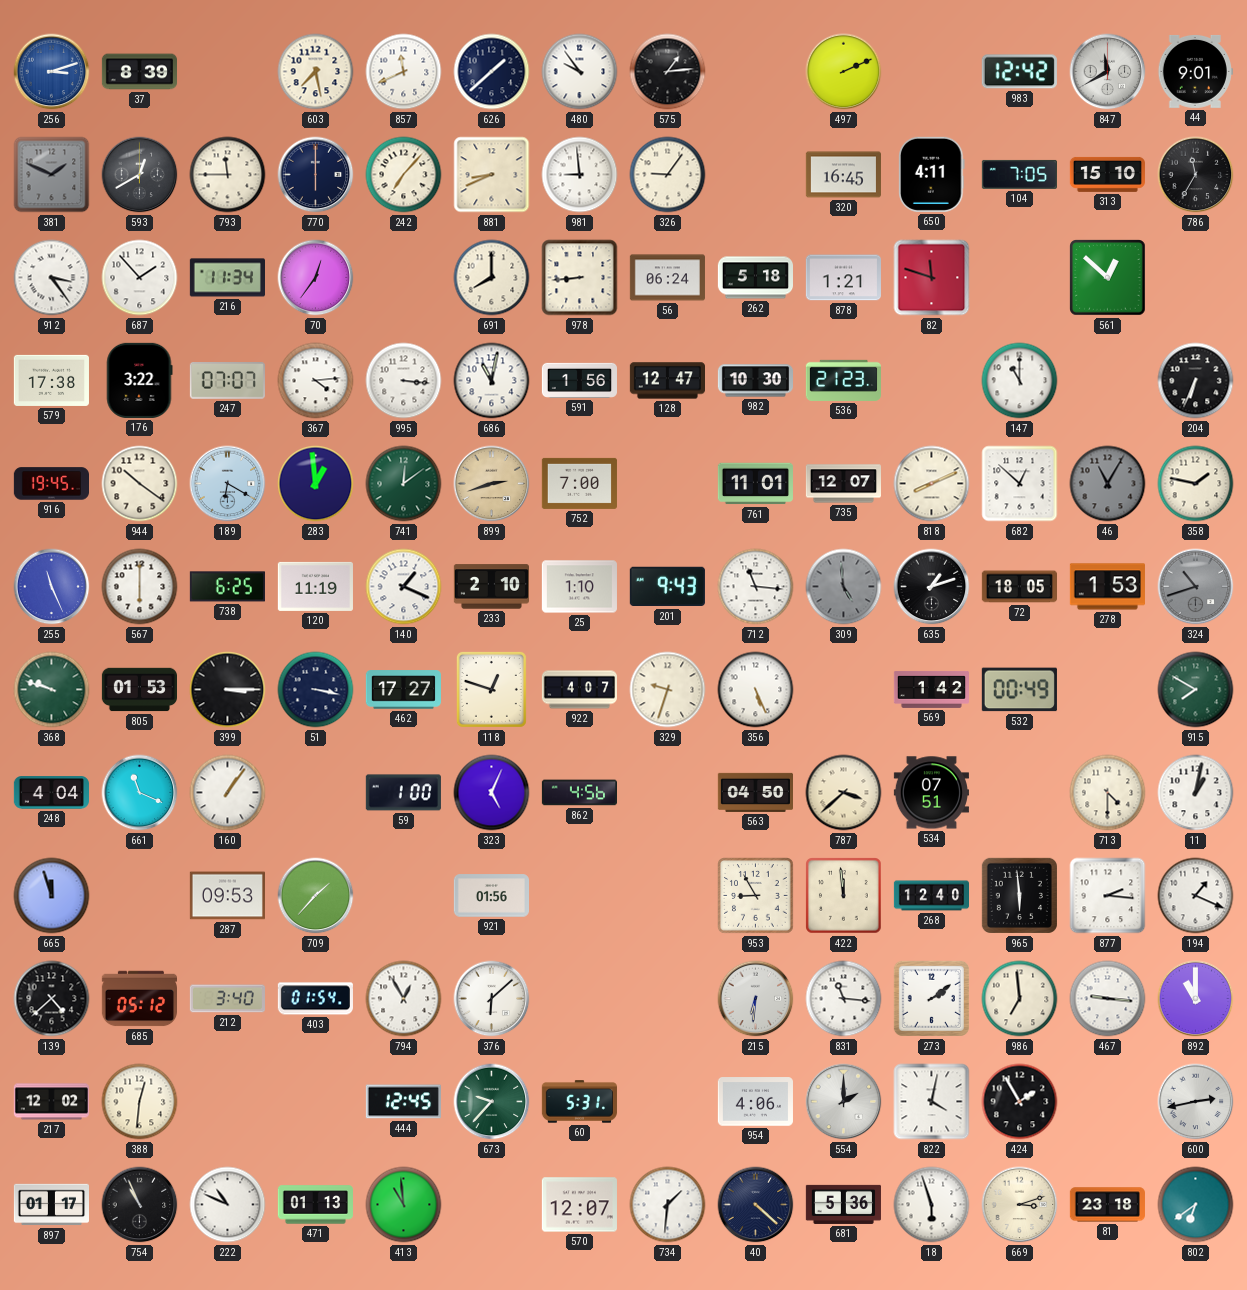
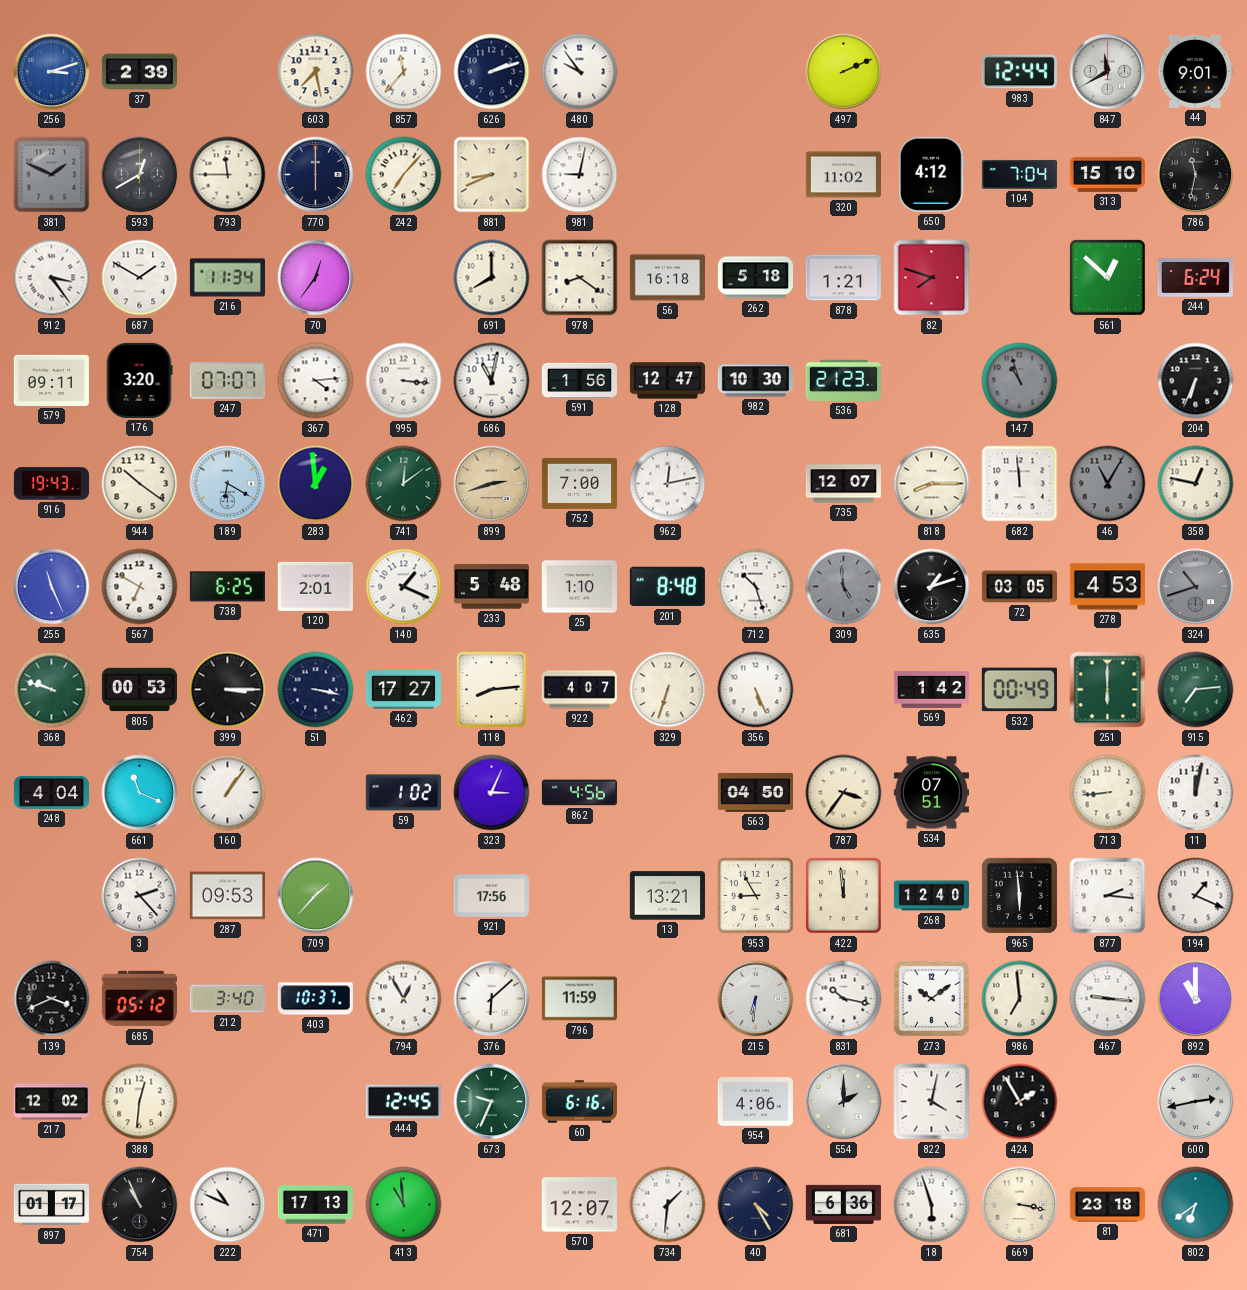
37: 8:39 -> 2:39
857: 11:41 -> 11:37
626: 1:38 -> 2:12
575: 1:14 -> none
983: 12:42 -> 12:44
981: 8:59 -> 9:02
326: 9:06 -> none
320: 16:45 -> 11:02
650: 4:11 -> 4:12
104: 7:05 -> 7:04
786: 11:35 -> 11:32
687: 1:53 -> 1:50
978: 8:44 -> 8:21
56: 06:24 -> 16:18
82: 11:48 -> 7:48
244: none -> 6:24
579: 17:38 -> 09:11
176: 3:22 -> 3:20
147: 11:00 -> 10:57
147 dial: white -> grey
916: 19:45 -> 19:43
962: none -> 12:13
761: 11:01 -> none
818: 8:11 -> 8:15
682: 12:52 -> 11:59
358: 1:47 -> 12:47
567: 6:00 -> 6:50
120: 11:19 -> 2:01
233: 2:10 -> 5:48
201: 9:43 -> 8:48
712: 11:16 -> 10:27
72: 18:05 -> 03:05
278: 1:53 -> 4:53
805: 01:53 -> 00:53
118: 12:48 -> 8:14
329: 9:33 -> 6:33
251: none -> 6:00
915: 7:50 -> 7:14
59: 1:00 -> 1:02
323: 5:04 -> 3:04
787: 3:38 -> 3:36
713: 4:30 -> 8:44
11: 1:02 -> 12:02
665: 11:57 -> none
3: none -> 2:23
921: 01:56 -> 17:56
13: none -> 13:21
139: 4:38 -> 3:41
403: 01:54 -> 10:37
796: none -> 11:59
831: 11:16 -> 10:17
273: 2:09 -> 10:09
673: 9:37 -> 9:34
60: 5:31 -> 6:16
471: 01:13 -> 17:13
40: 4:22 -> 4:25
681: 5:36 -> 6:36
669: 3:12 -> 3:17
